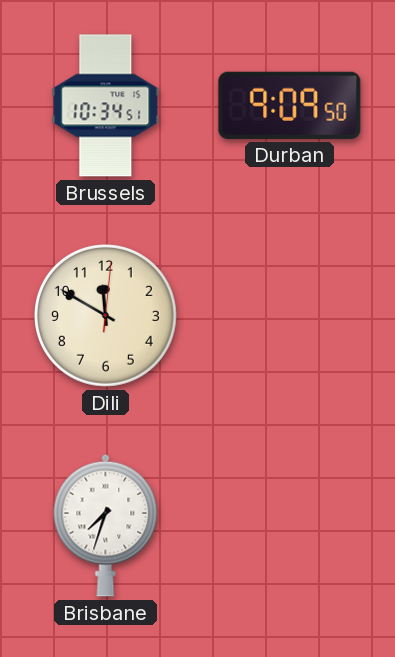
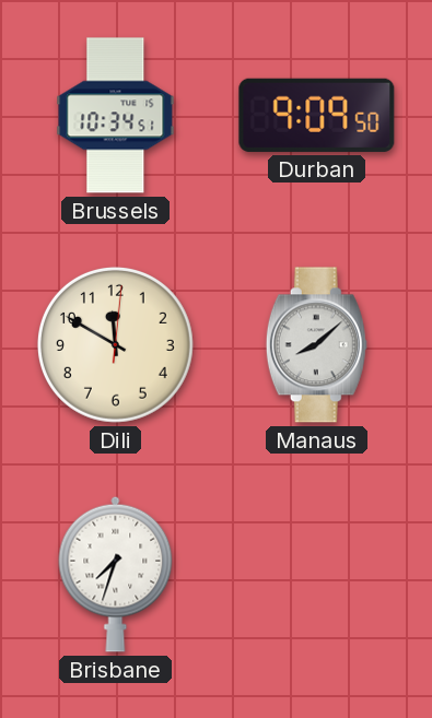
Manaus: none -> 8:08
